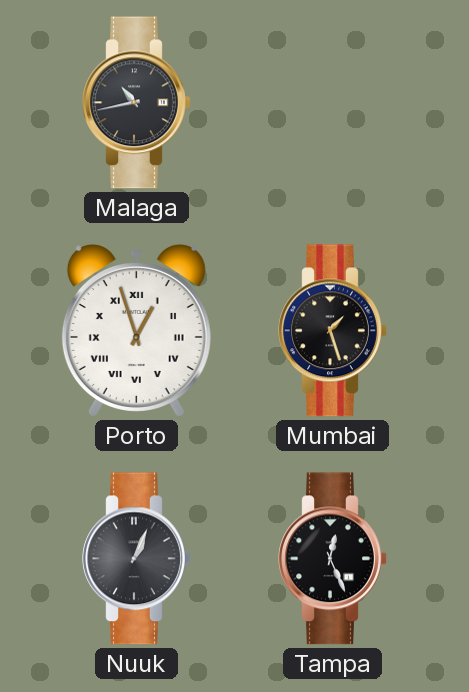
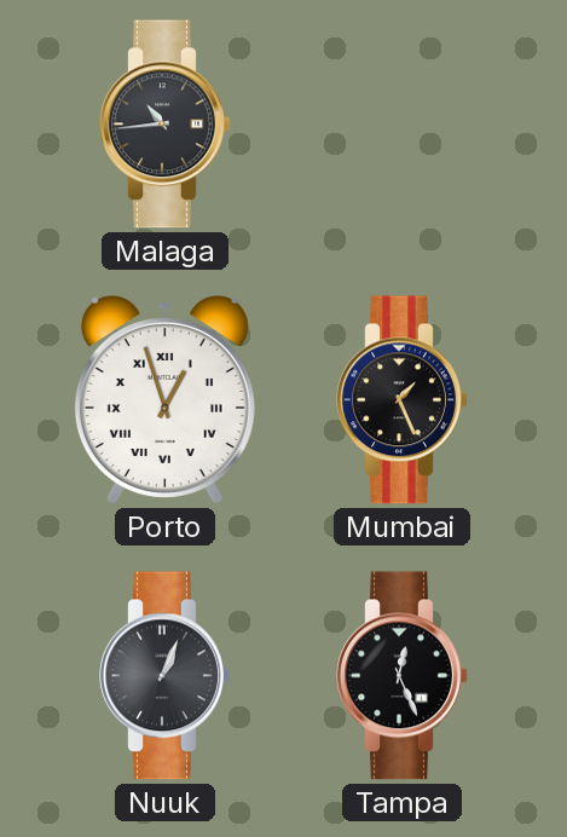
Malaga: 10:43 -> 10:44
Mumbai: 1:27 -> 1:26
